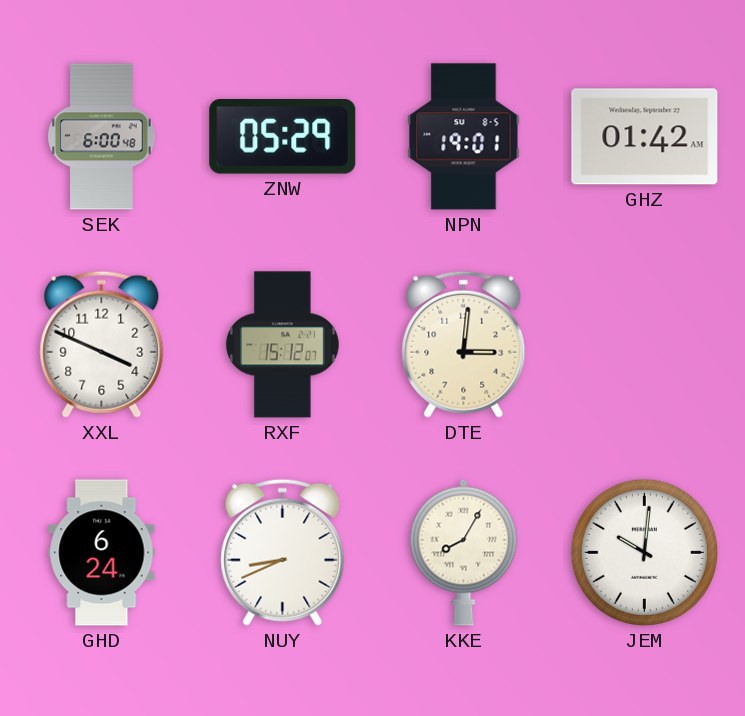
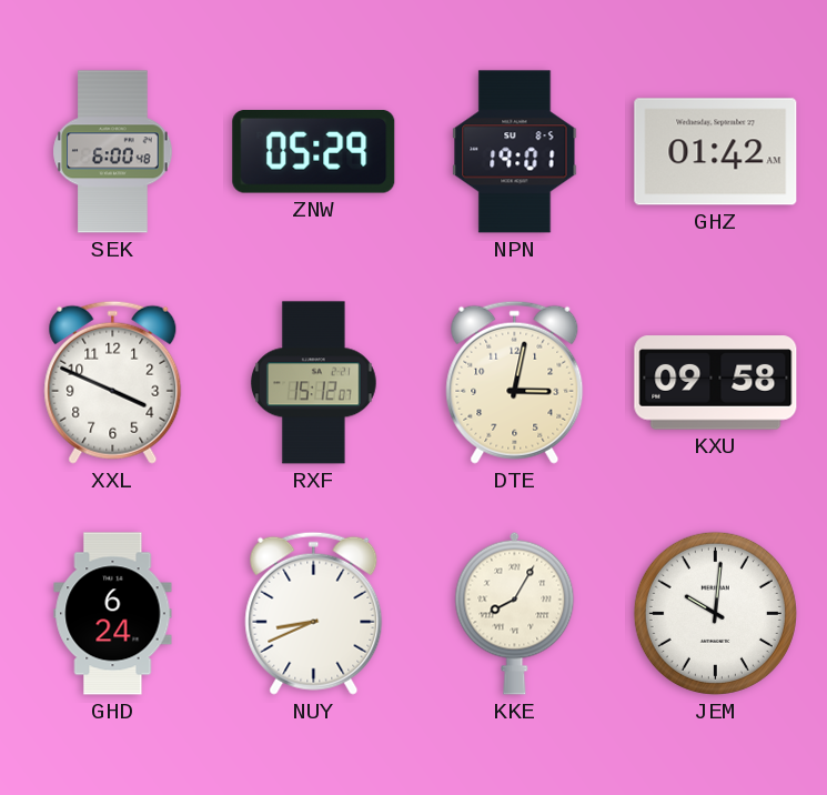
DTE: 3:01 -> 3:02
KXU: none -> 09:58
